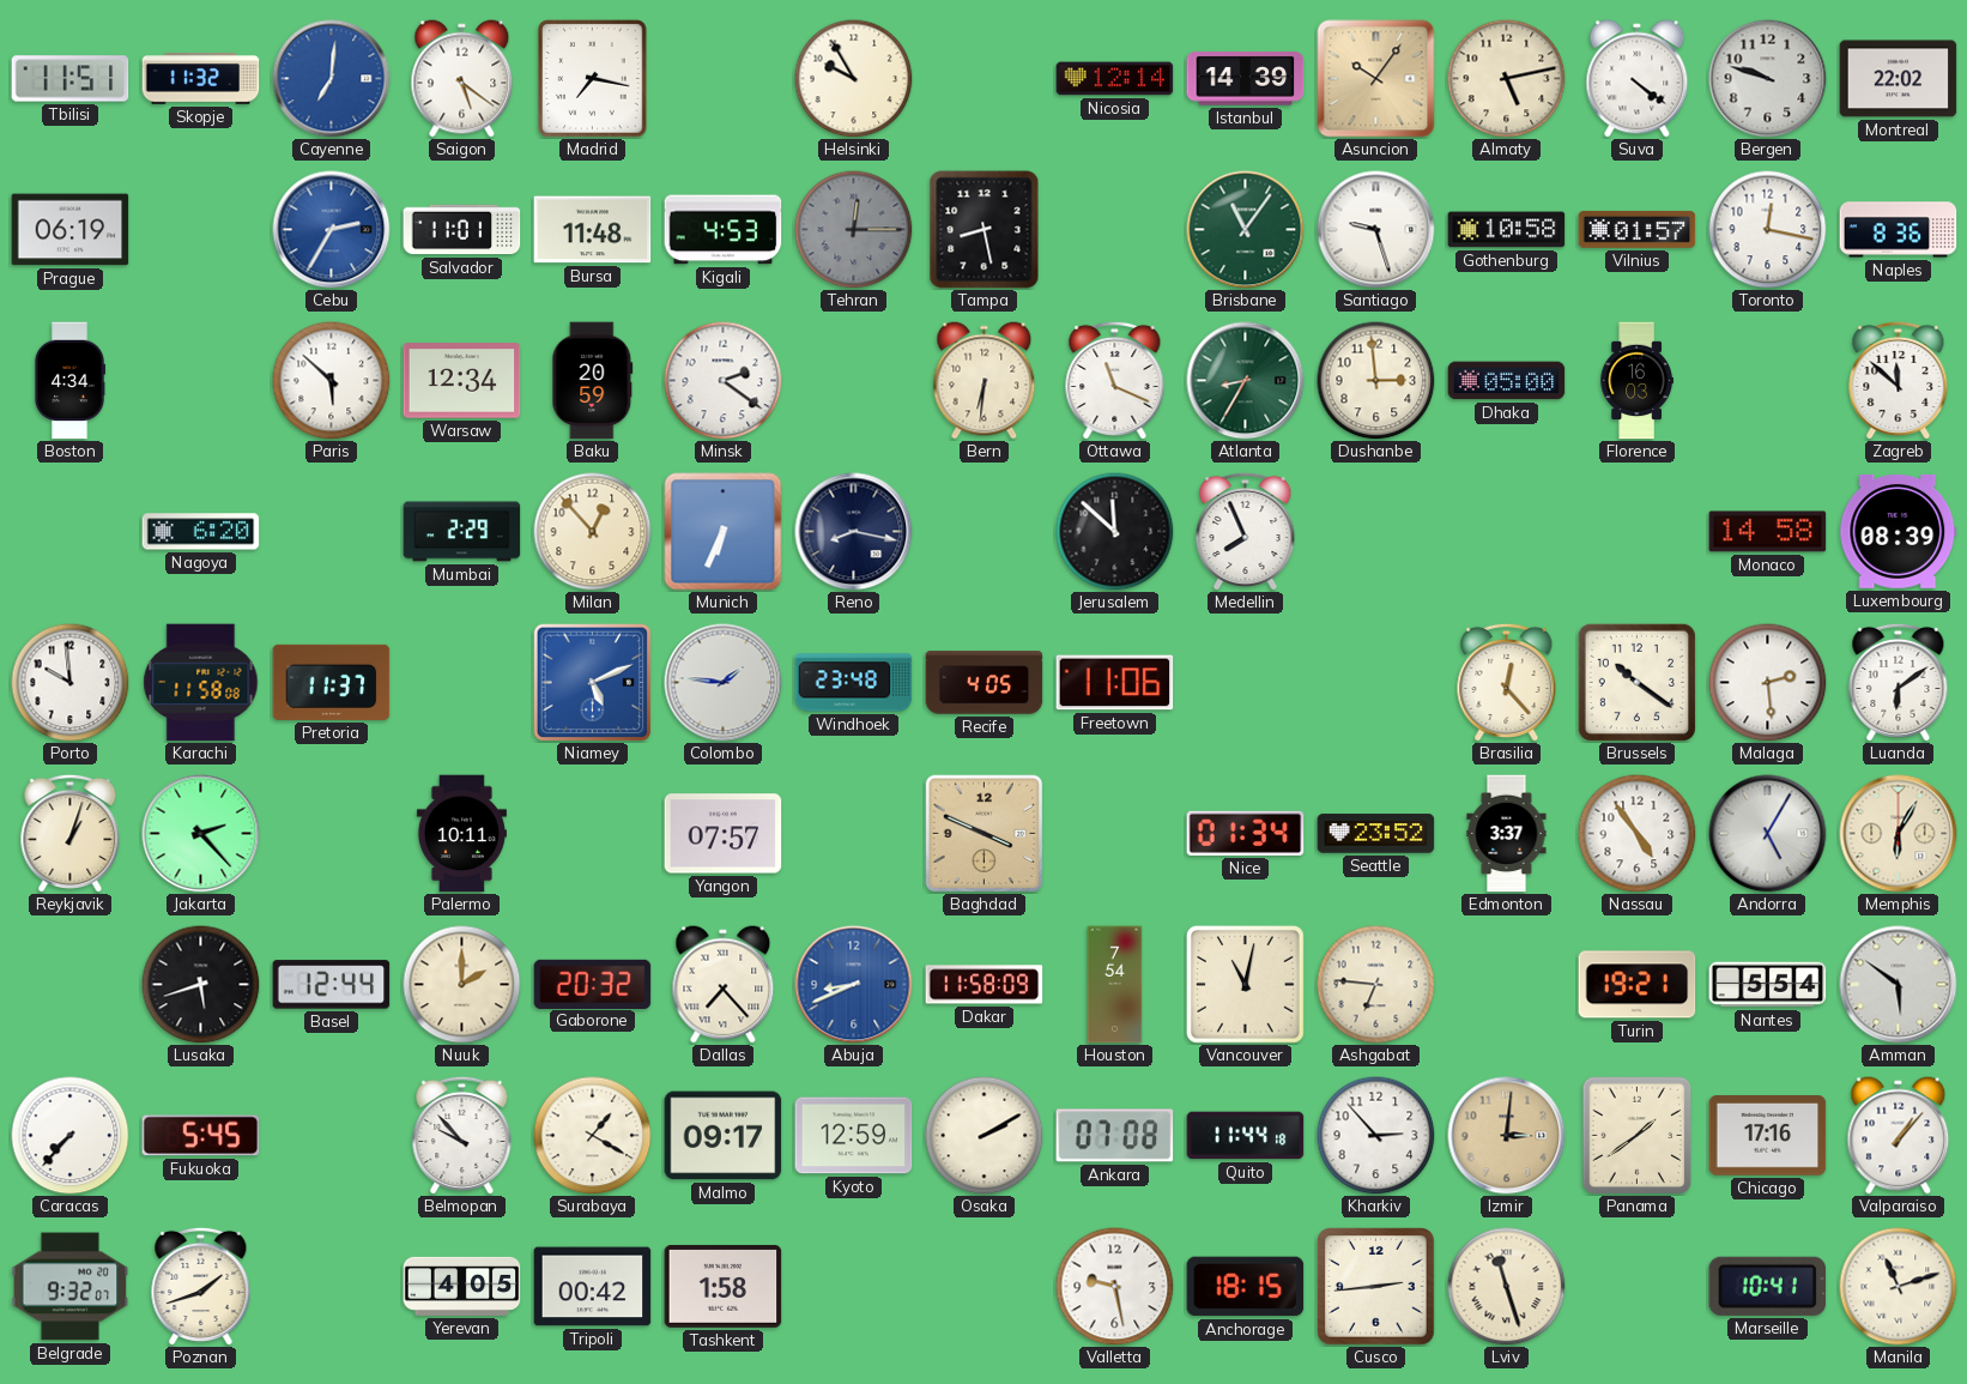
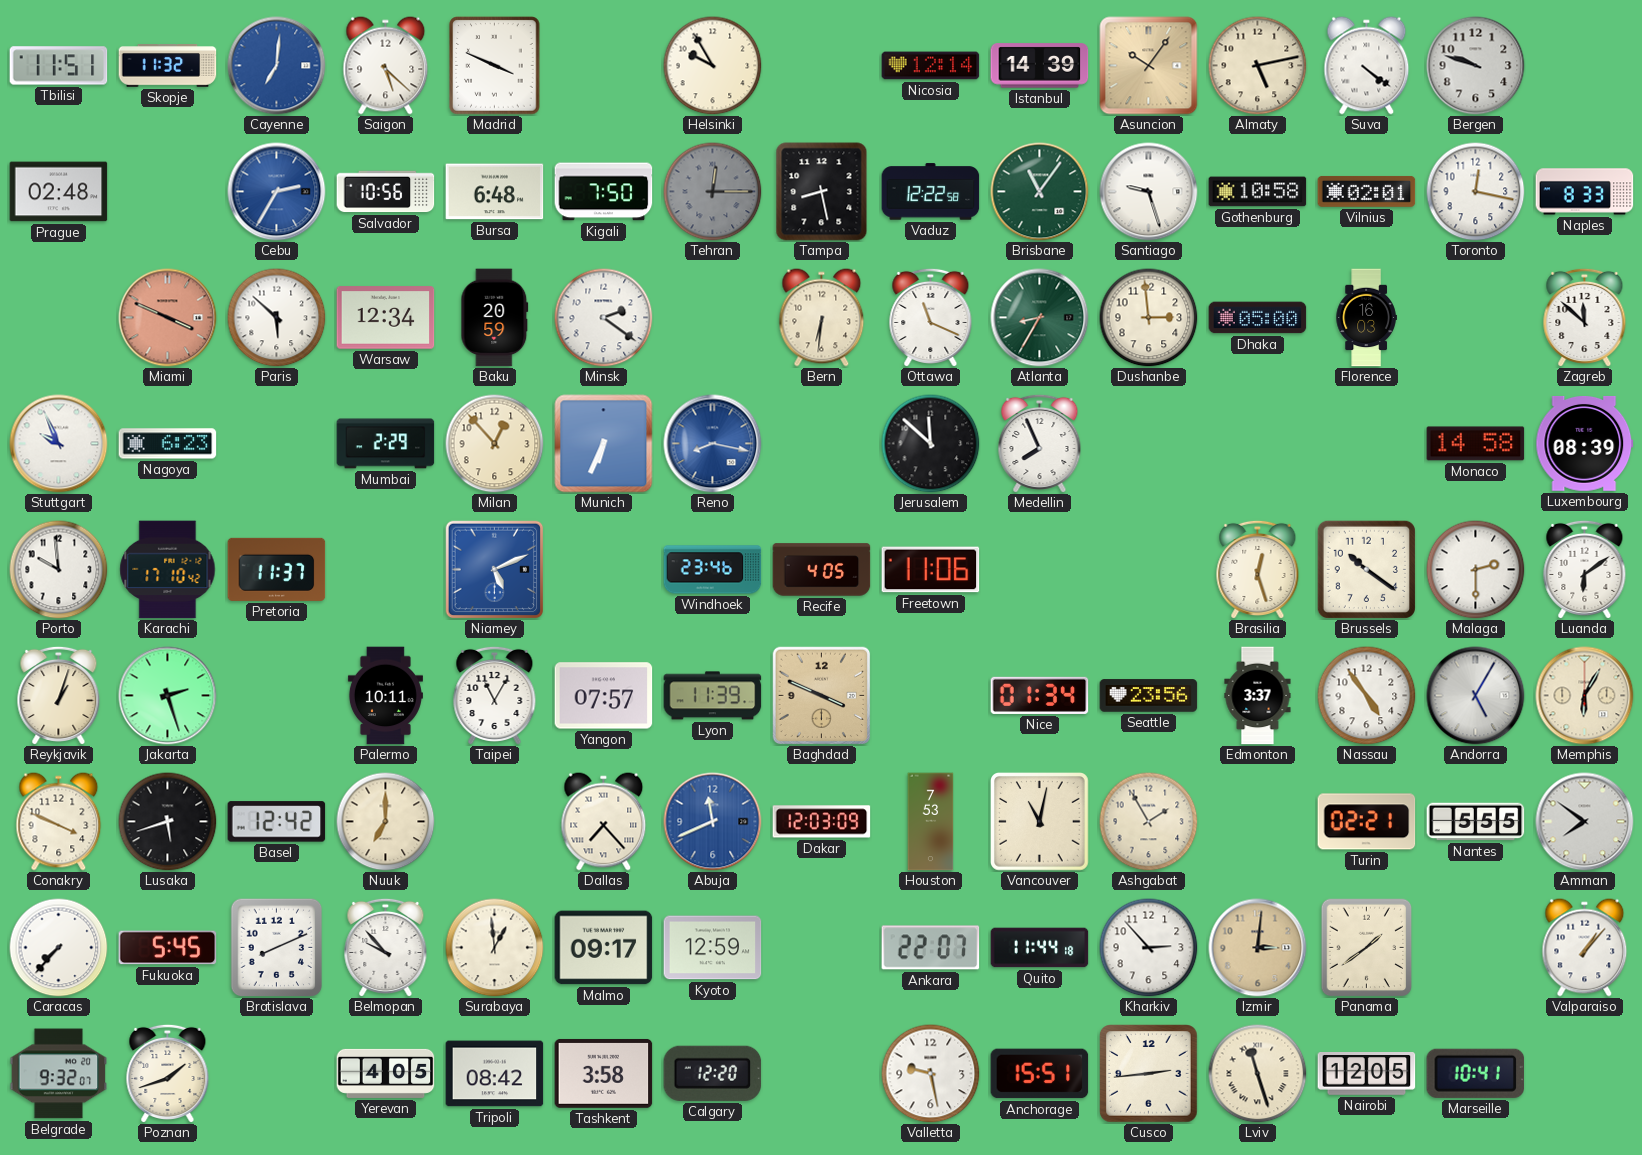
Saigon: 5:21 -> 5:22
Madrid: 7:17 -> 3:49
Montreal: 22:02 -> none
Prague: 06:19 -> 02:48
Salvador: 11:01 -> 10:56
Bursa: 11:48 -> 6:48
Kigali: 4:53 -> 7:50
Vaduz: none -> 12:22
Vilnius: 01:57 -> 02:01
Naples: 8:36 -> 8:33
Boston: 4:34 -> none
Miami: none -> 3:49
Stuttgart: none -> 9:56
Nagoya: 6:20 -> 6:23
Reno dial: navy -> blue
Karachi: 11:58 -> 17:10
Colombo: 1:46 -> none
Windhoek: 23:48 -> 23:46
Brasilia: 12:23 -> 12:27
Malaga: 2:29 -> 2:30
Jakarta: 2:23 -> 2:27
Taipei: none -> 11:05
Lyon: none -> 11:39
Seattle: 23:52 -> 23:56
Conakry: none -> 3:49
Basel: 12:44 -> 12:42
Nuuk: 2:00 -> 7:00
Gaborone: 20:32 -> none
Abuja: 8:41 -> 11:41
Dakar: 11:58 -> 12:03
Houston: 7:54 -> 7:53
Ashgabat: 6:46 -> 1:55
Turin: 19:21 -> 02:21
Nantes: 5:54 -> 5:55
Amman: 5:51 -> 7:51
Bratislava: none -> 8:11
Surabaya: 1:20 -> 12:59
Osaka: 2:10 -> none
Ankara: 07:08 -> 22:07
Chicago: 17:16 -> none
Tripoli: 00:42 -> 08:42
Tashkent: 1:58 -> 3:58
Calgary: none -> 12:20
Anchorage: 18:15 -> 15:51
Nairobi: none -> 12:05
Manila: 11:12 -> none
